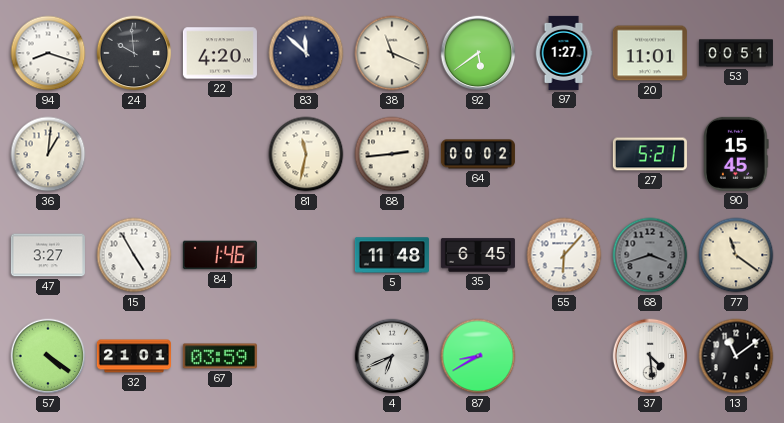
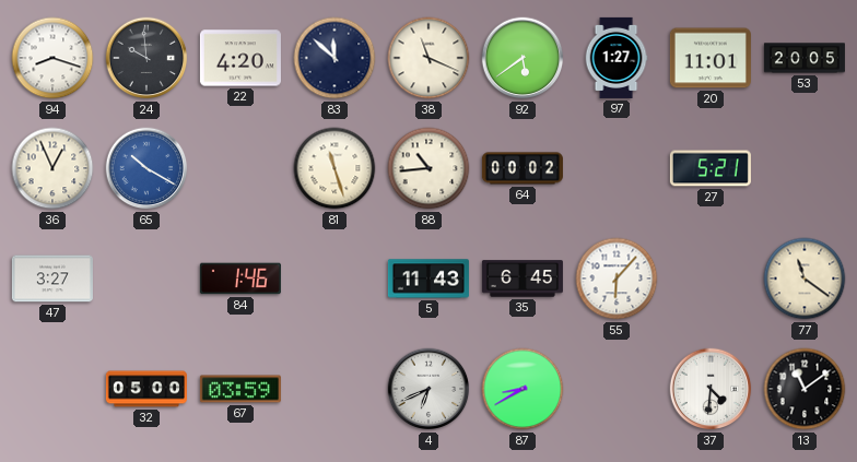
53: 00:51 -> 20:05
36: 1:01 -> 12:56
65: none -> 10:20
81: 11:32 -> 11:27
88: 2:44 -> 10:44
90: 15:45 -> none
15: 4:55 -> none
5: 11:48 -> 11:43
68: 3:42 -> none
57: 4:21 -> none
32: 21:01 -> 05:00
37: 4:29 -> 4:31
